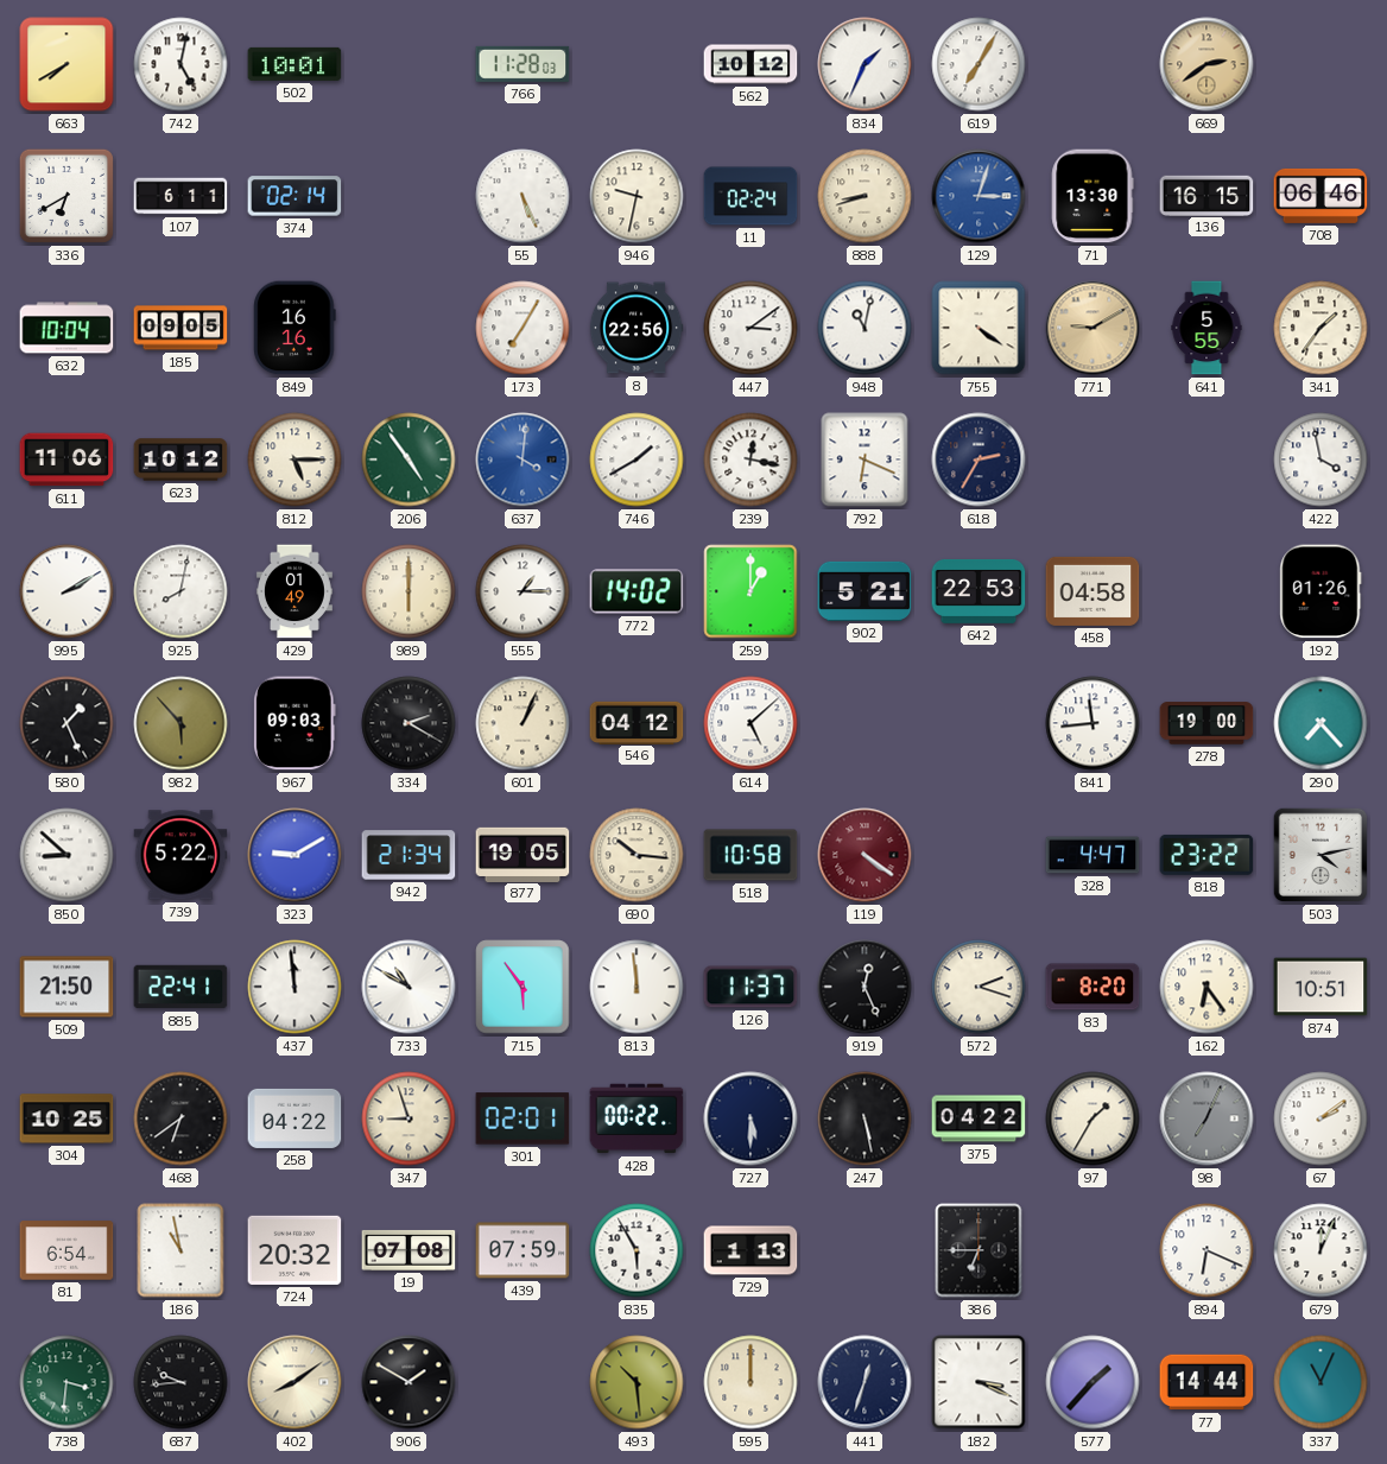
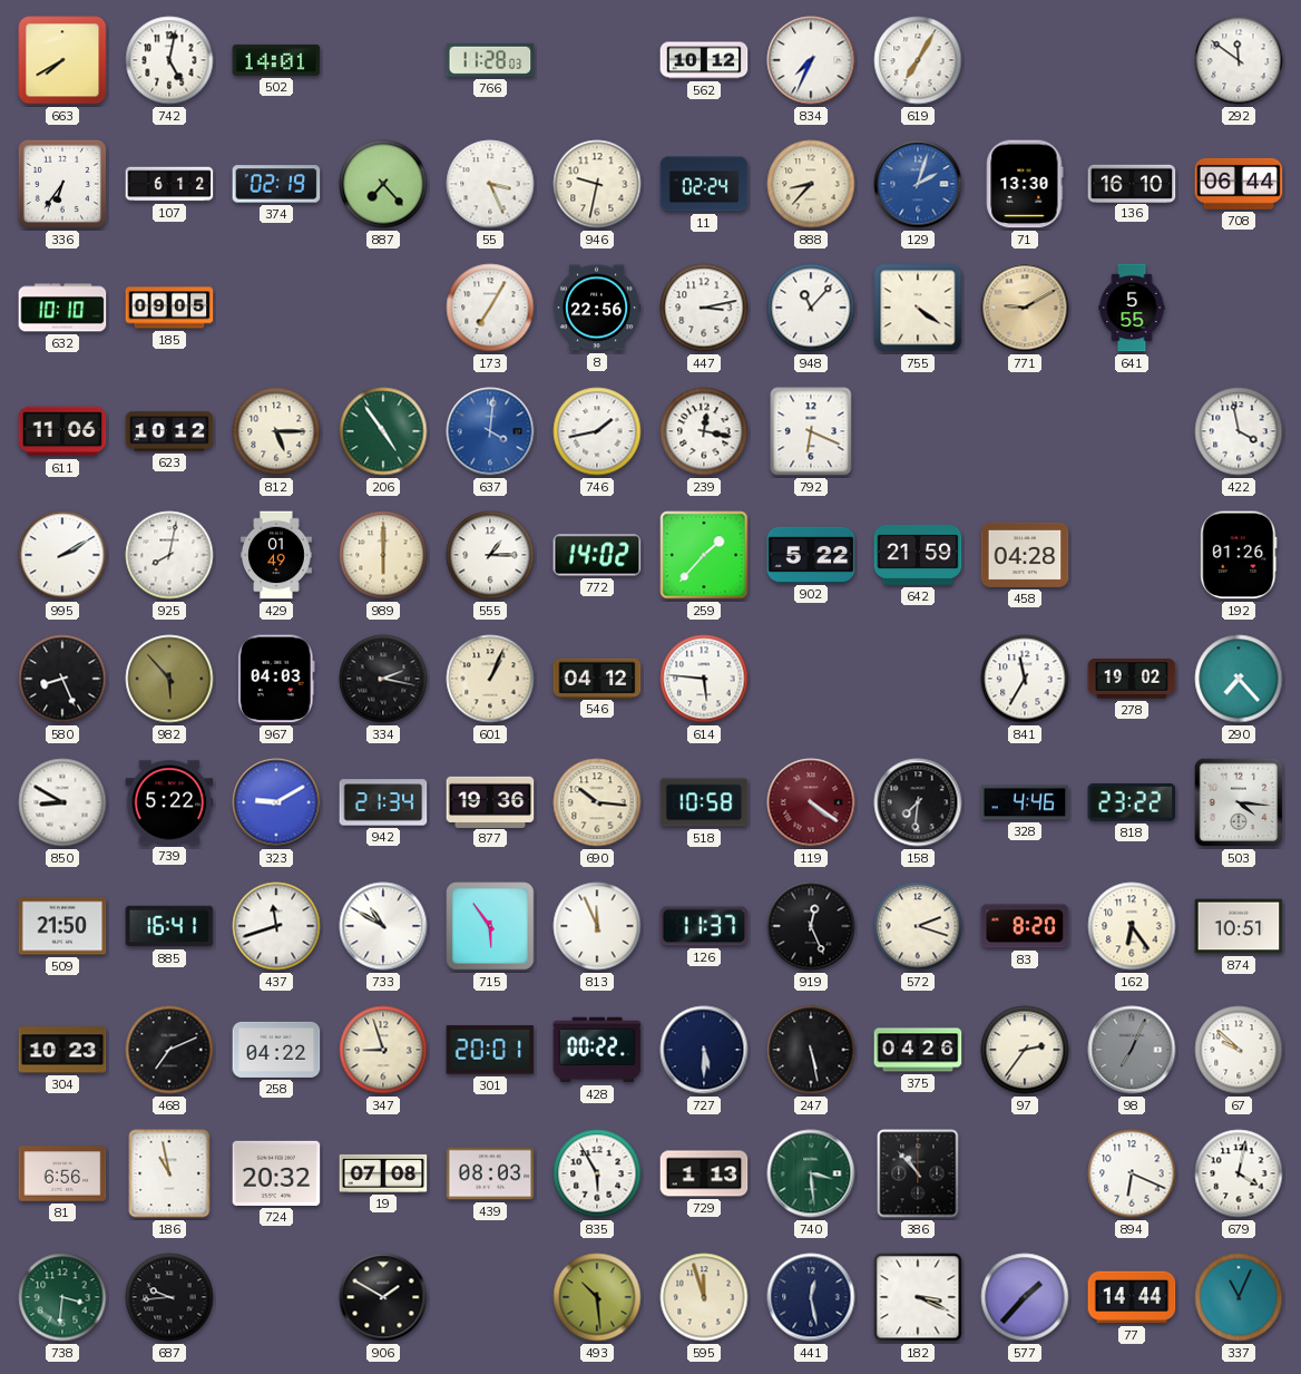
502: 10:01 -> 14:01
834: 1:34 -> 7:34
669: 2:39 -> none
292: none -> 11:51
336: 6:40 -> 6:36
107: 6:11 -> 6:12
374: 02:14 -> 02:19
887: none -> 7:23
55: 5:26 -> 3:26
888: 8:42 -> 8:37
129: 3:03 -> 2:03
136: 16:15 -> 16:10
708: 06:46 -> 06:44
632: 10:04 -> 10:10
849: 16:16 -> none
447: 3:09 -> 3:13
948: 11:02 -> 11:07
341: 1:36 -> none
746: 1:40 -> 1:43
618: 2:35 -> none
259: 1:00 -> 1:37
902: 5:21 -> 5:22
642: 22:53 -> 21:59
458: 04:58 -> 04:28
580: 1:26 -> 8:26
967: 09:03 -> 04:03
334: 2:20 -> 2:17
614: 5:08 -> 5:46
841: 11:44 -> 11:35
278: 19:00 -> 19:02
850: 8:52 -> 8:50
877: 19:05 -> 19:36
158: none -> 7:31
328: 4:47 -> 4:46
503: 4:13 -> 4:16
885: 22:41 -> 16:41
437: 11:59 -> 11:42
813: 11:59 -> 11:56
304: 10:25 -> 10:23
468: 6:39 -> 7:11
301: 02:01 -> 20:01
375: 04:22 -> 04:26
97: 1:35 -> 2:36
67: 2:09 -> 9:52
81: 6:54 -> 6:56
439: 07:59 -> 08:03
740: none -> 3:29
386: 6:45 -> 10:53
679: 12:04 -> 4:02
402: 8:09 -> none
595: 12:00 -> 11:57
441: 12:33 -> 12:28
